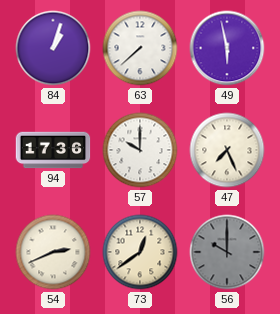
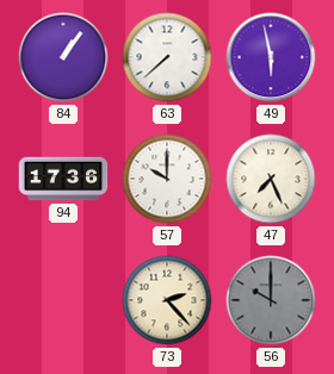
84: 1:03 -> 1:06
54: 2:41 -> none
73: 12:39 -> 2:23
